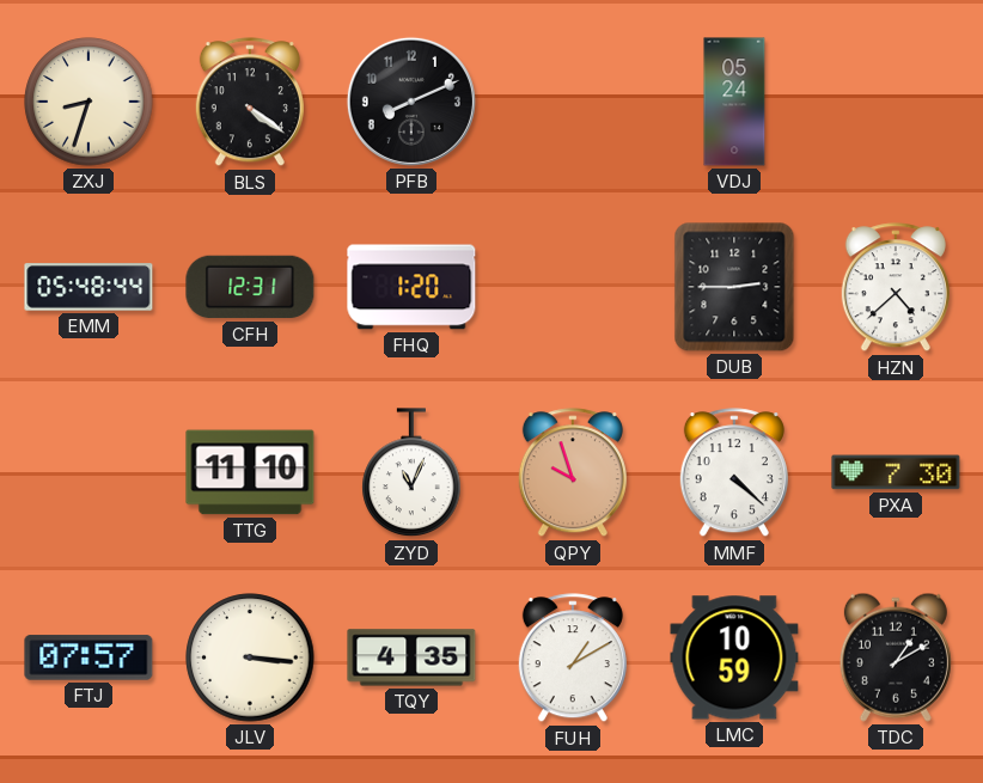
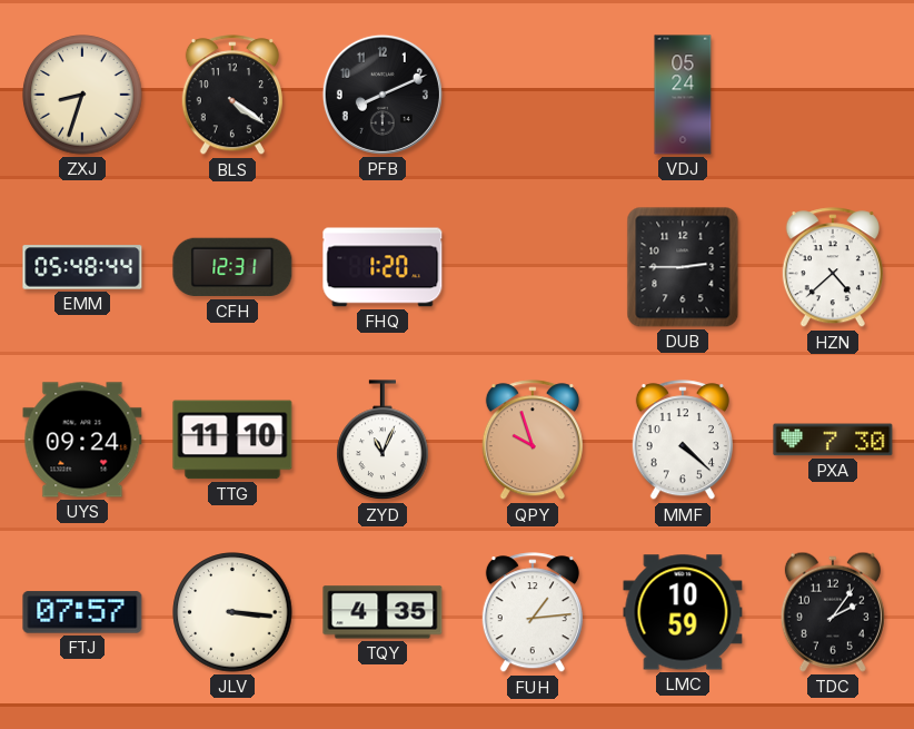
UYS: none -> 09:24
FUH: 1:10 -> 1:14
TDC: 1:10 -> 2:06
